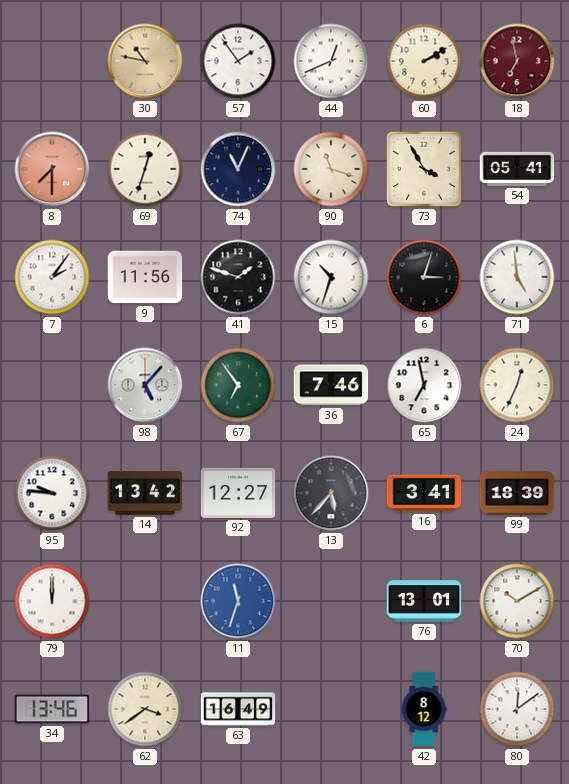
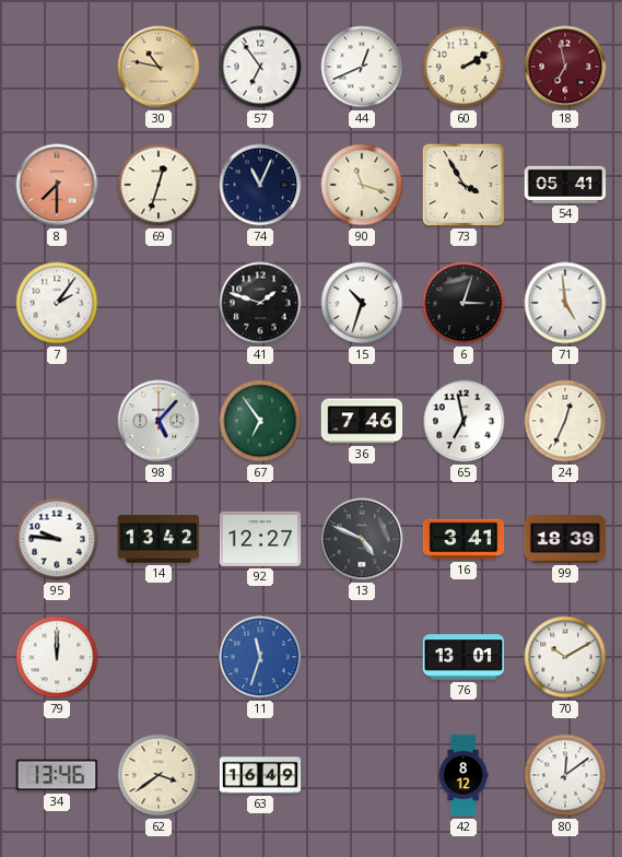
57: 1:54 -> 6:54
9: 11:56 -> none
13: 5:37 -> 4:49
